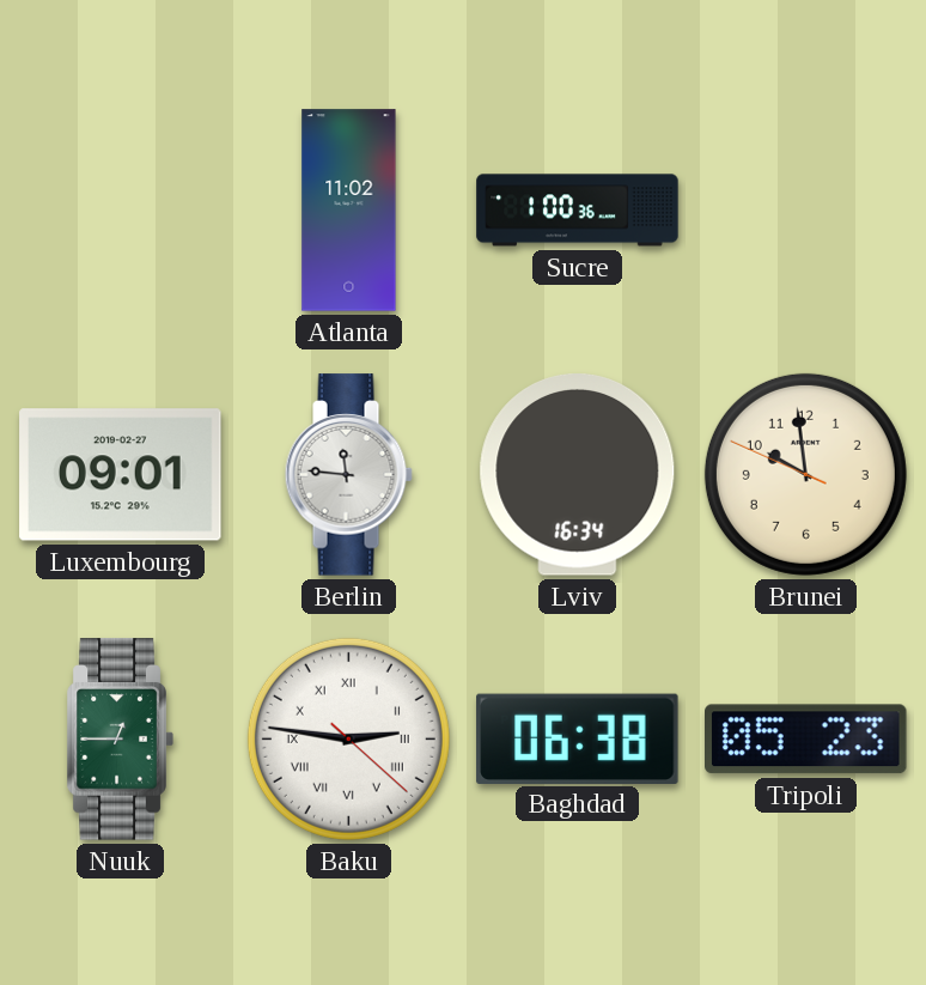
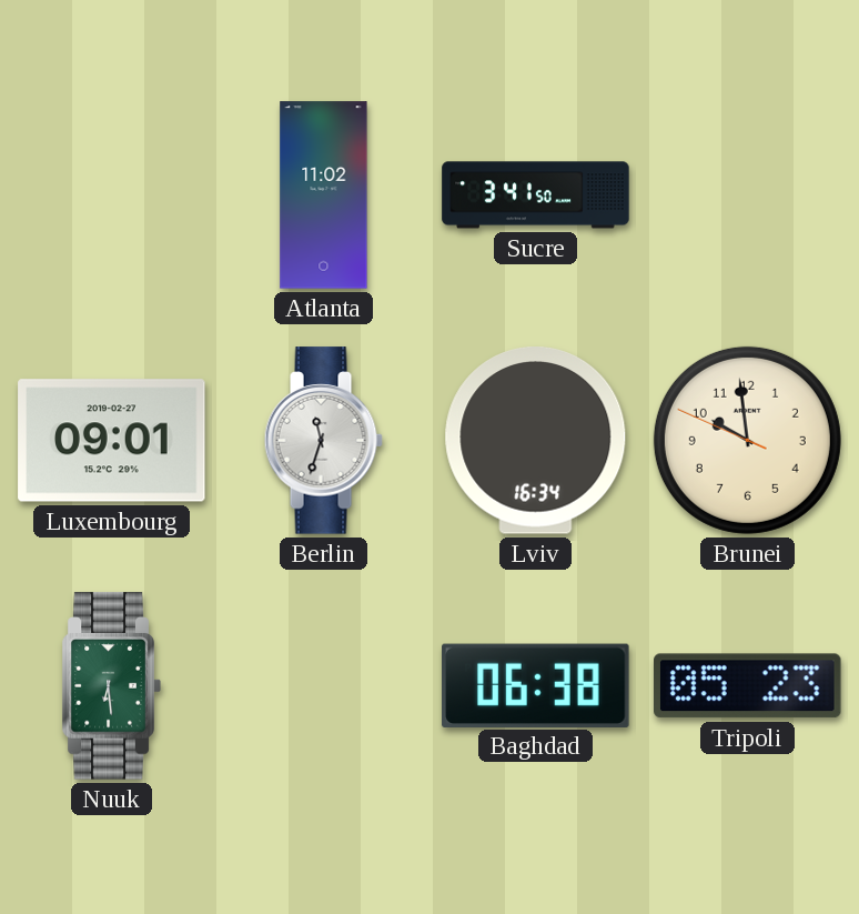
Sucre: 1:00 -> 3:41
Berlin: 11:46 -> 11:33
Nuuk: 12:45 -> 6:29
Baku: 2:46 -> none
